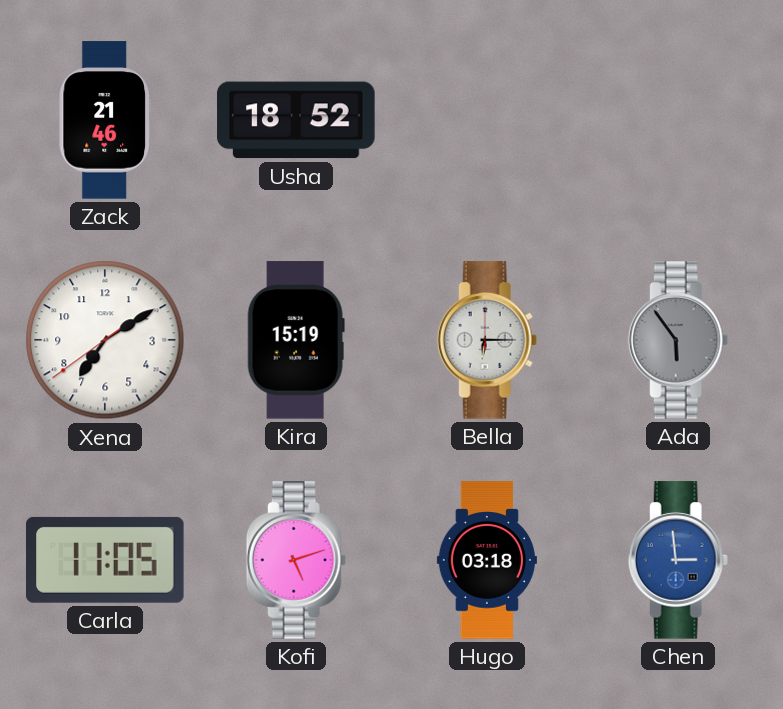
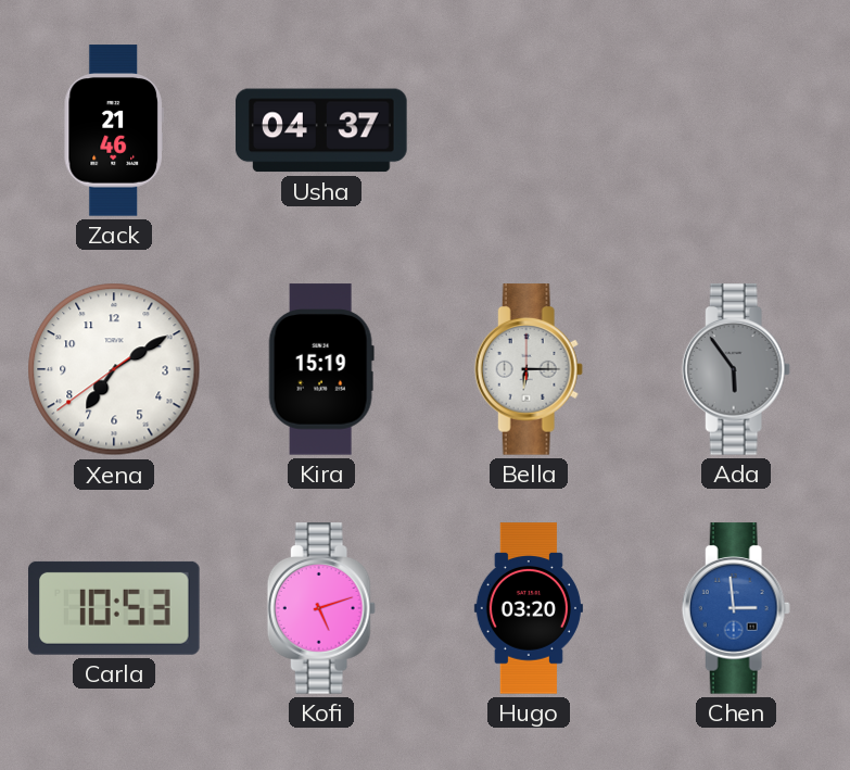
Usha: 18:52 -> 04:37
Carla: 11:05 -> 10:53
Hugo: 03:18 -> 03:20
